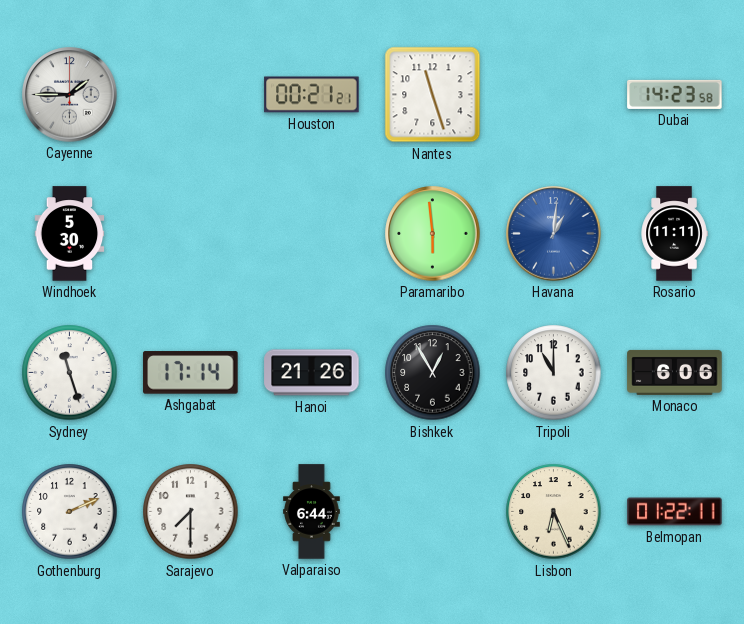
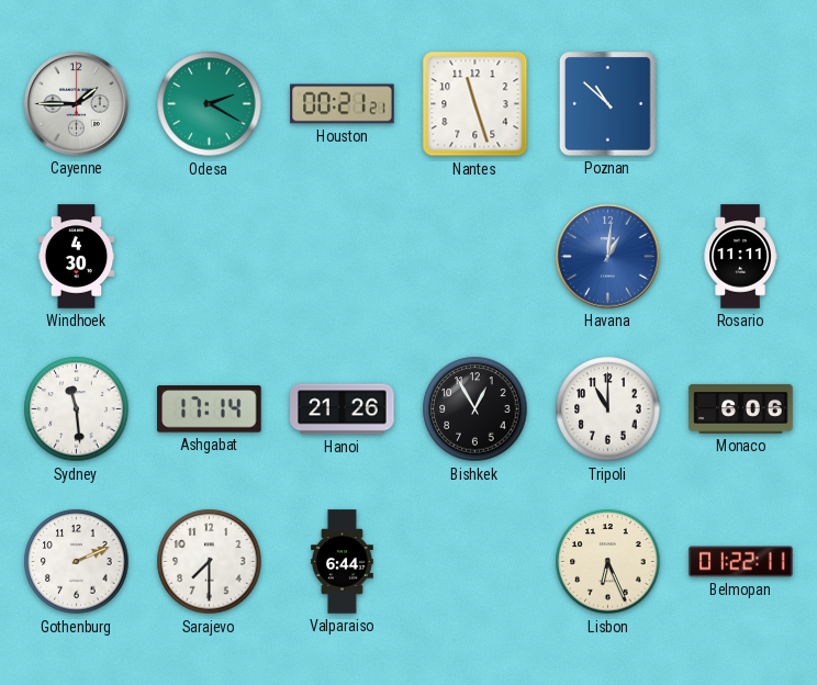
Odesa: none -> 2:20
Poznan: none -> 10:52
Dubai: 14:23 -> none
Windhoek: 5:30 -> 4:30
Paramaribo: 5:59 -> none
Sydney: 11:27 -> 11:29
